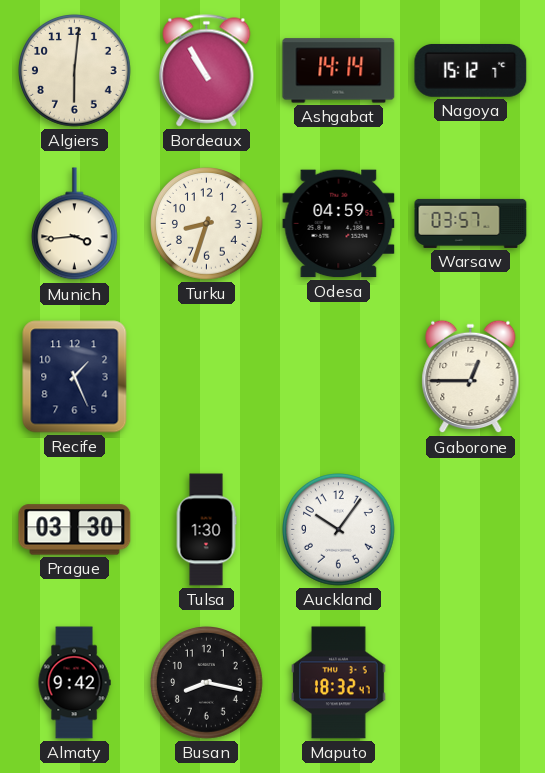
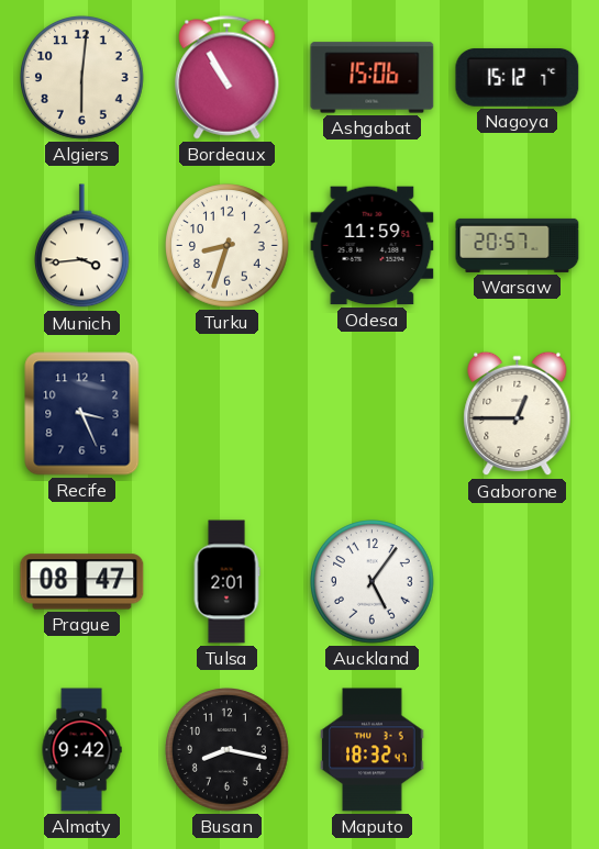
Ashgabat: 14:14 -> 15:06
Odesa: 04:59 -> 11:59
Warsaw: 03:57 -> 20:57
Recife: 1:26 -> 3:26
Prague: 03:30 -> 08:47
Tulsa: 1:30 -> 2:01
Auckland: 10:06 -> 5:06
